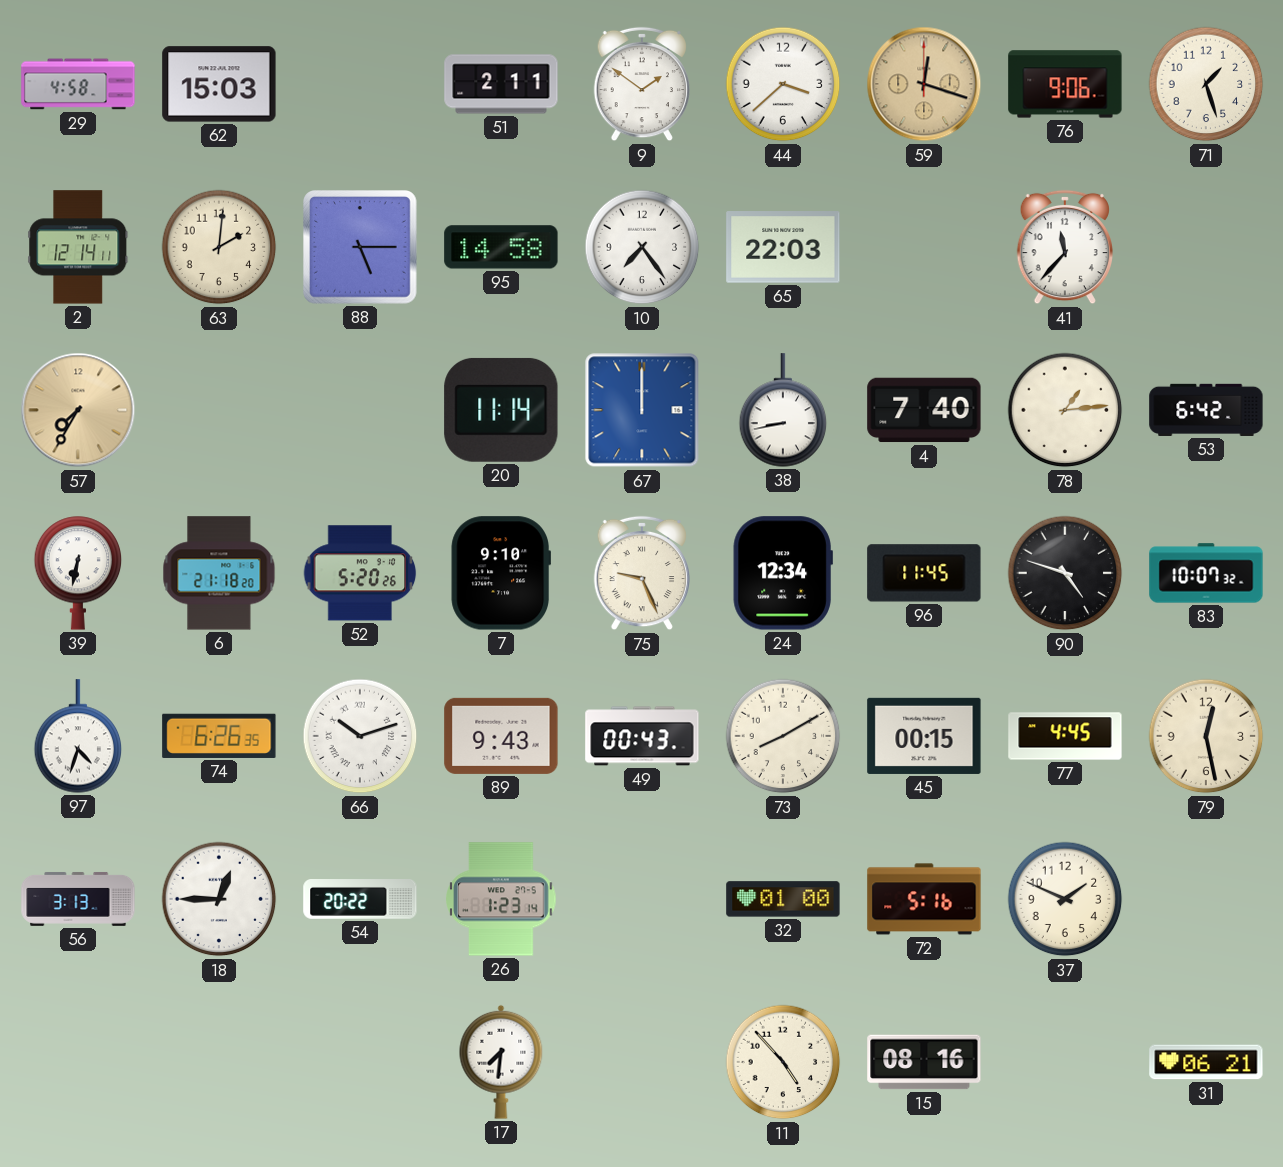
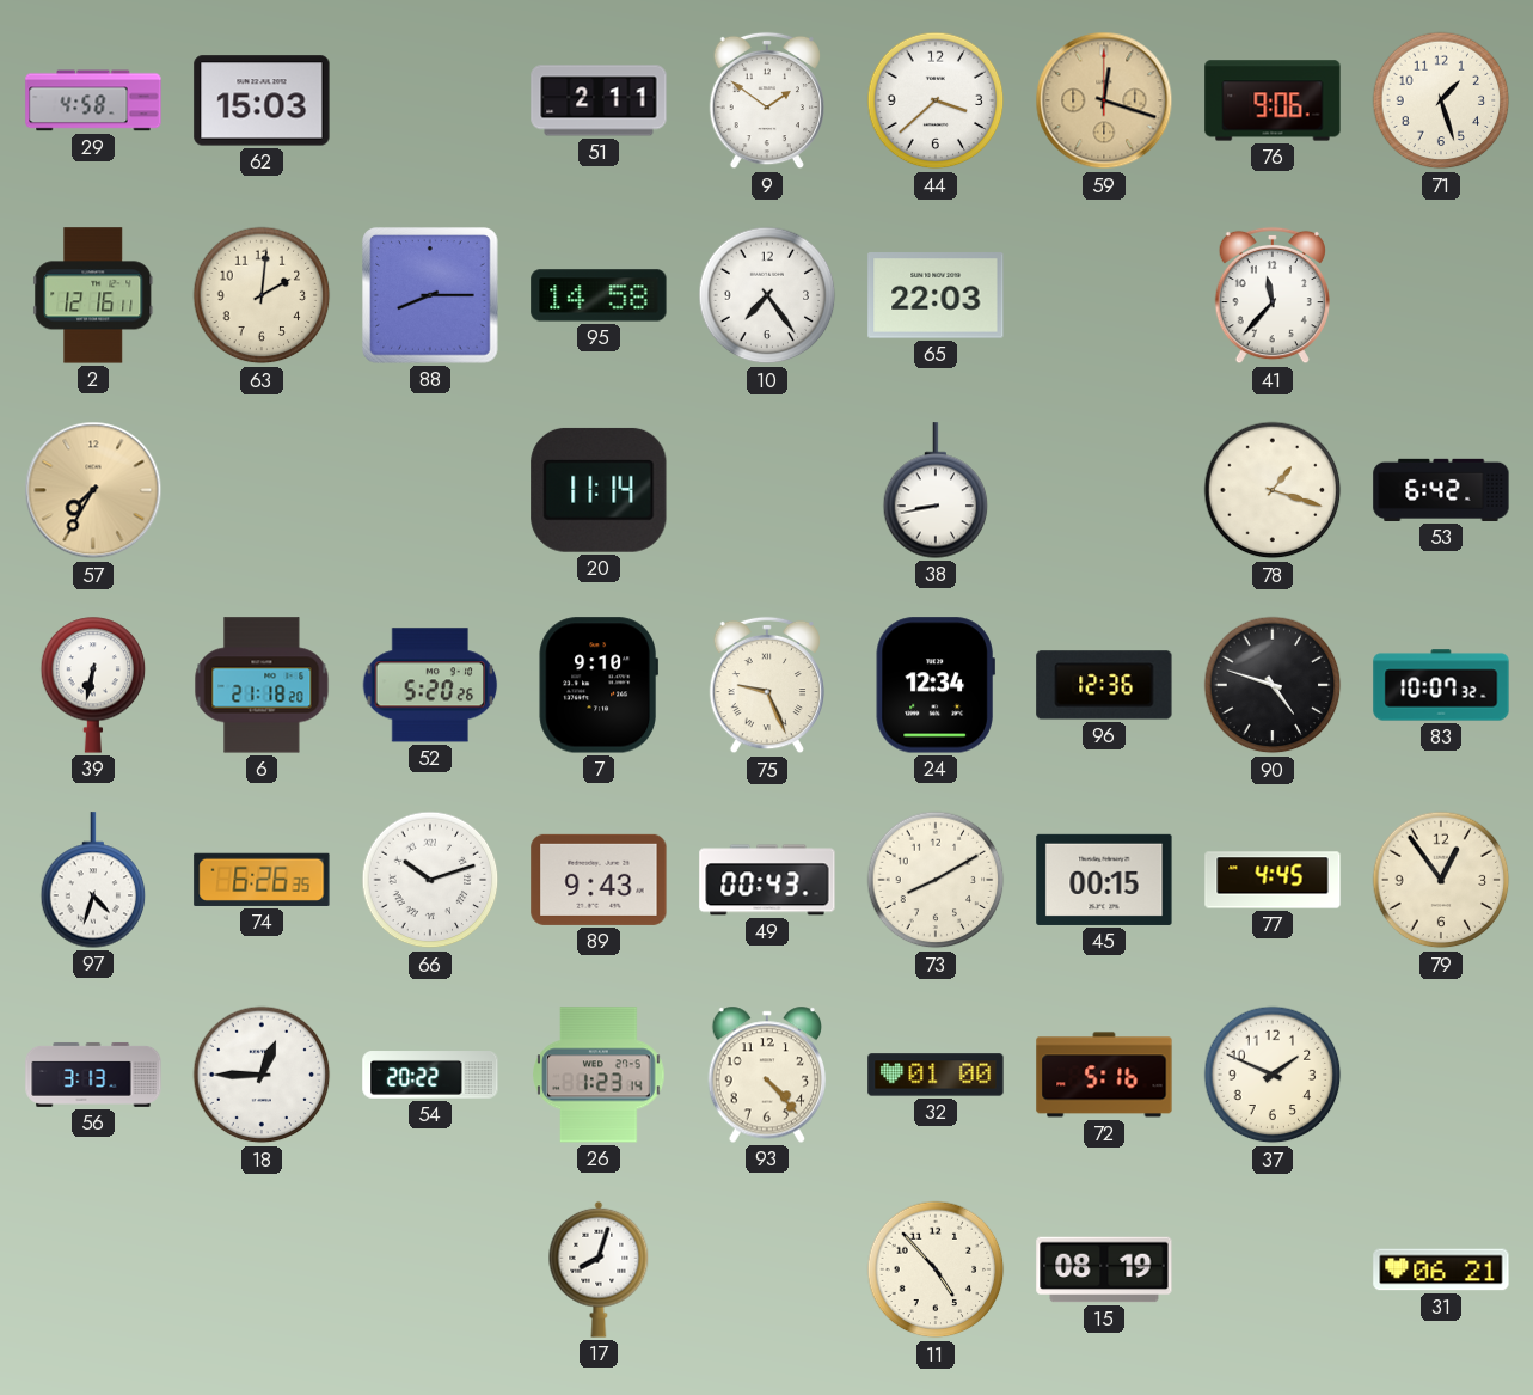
2: 12:14 -> 12:16
88: 5:15 -> 8:15
67: 12:00 -> none
4: 7:40 -> none
78: 1:14 -> 1:18
96: 11:45 -> 12:36
79: 12:28 -> 12:54
93: none -> 4:23
17: 7:31 -> 8:03
15: 08:16 -> 08:19
